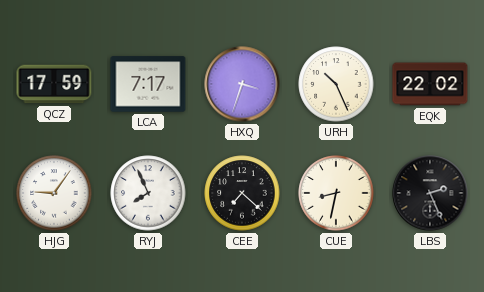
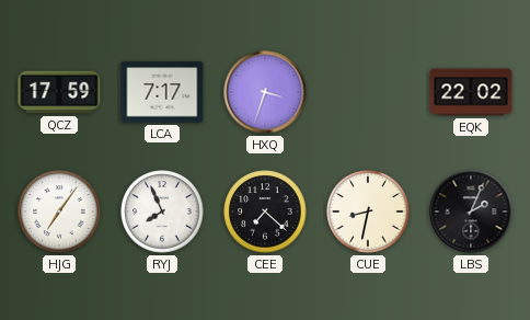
URH: 10:26 -> none
HJG: 9:06 -> 7:06
LBS: 2:26 -> 2:04
